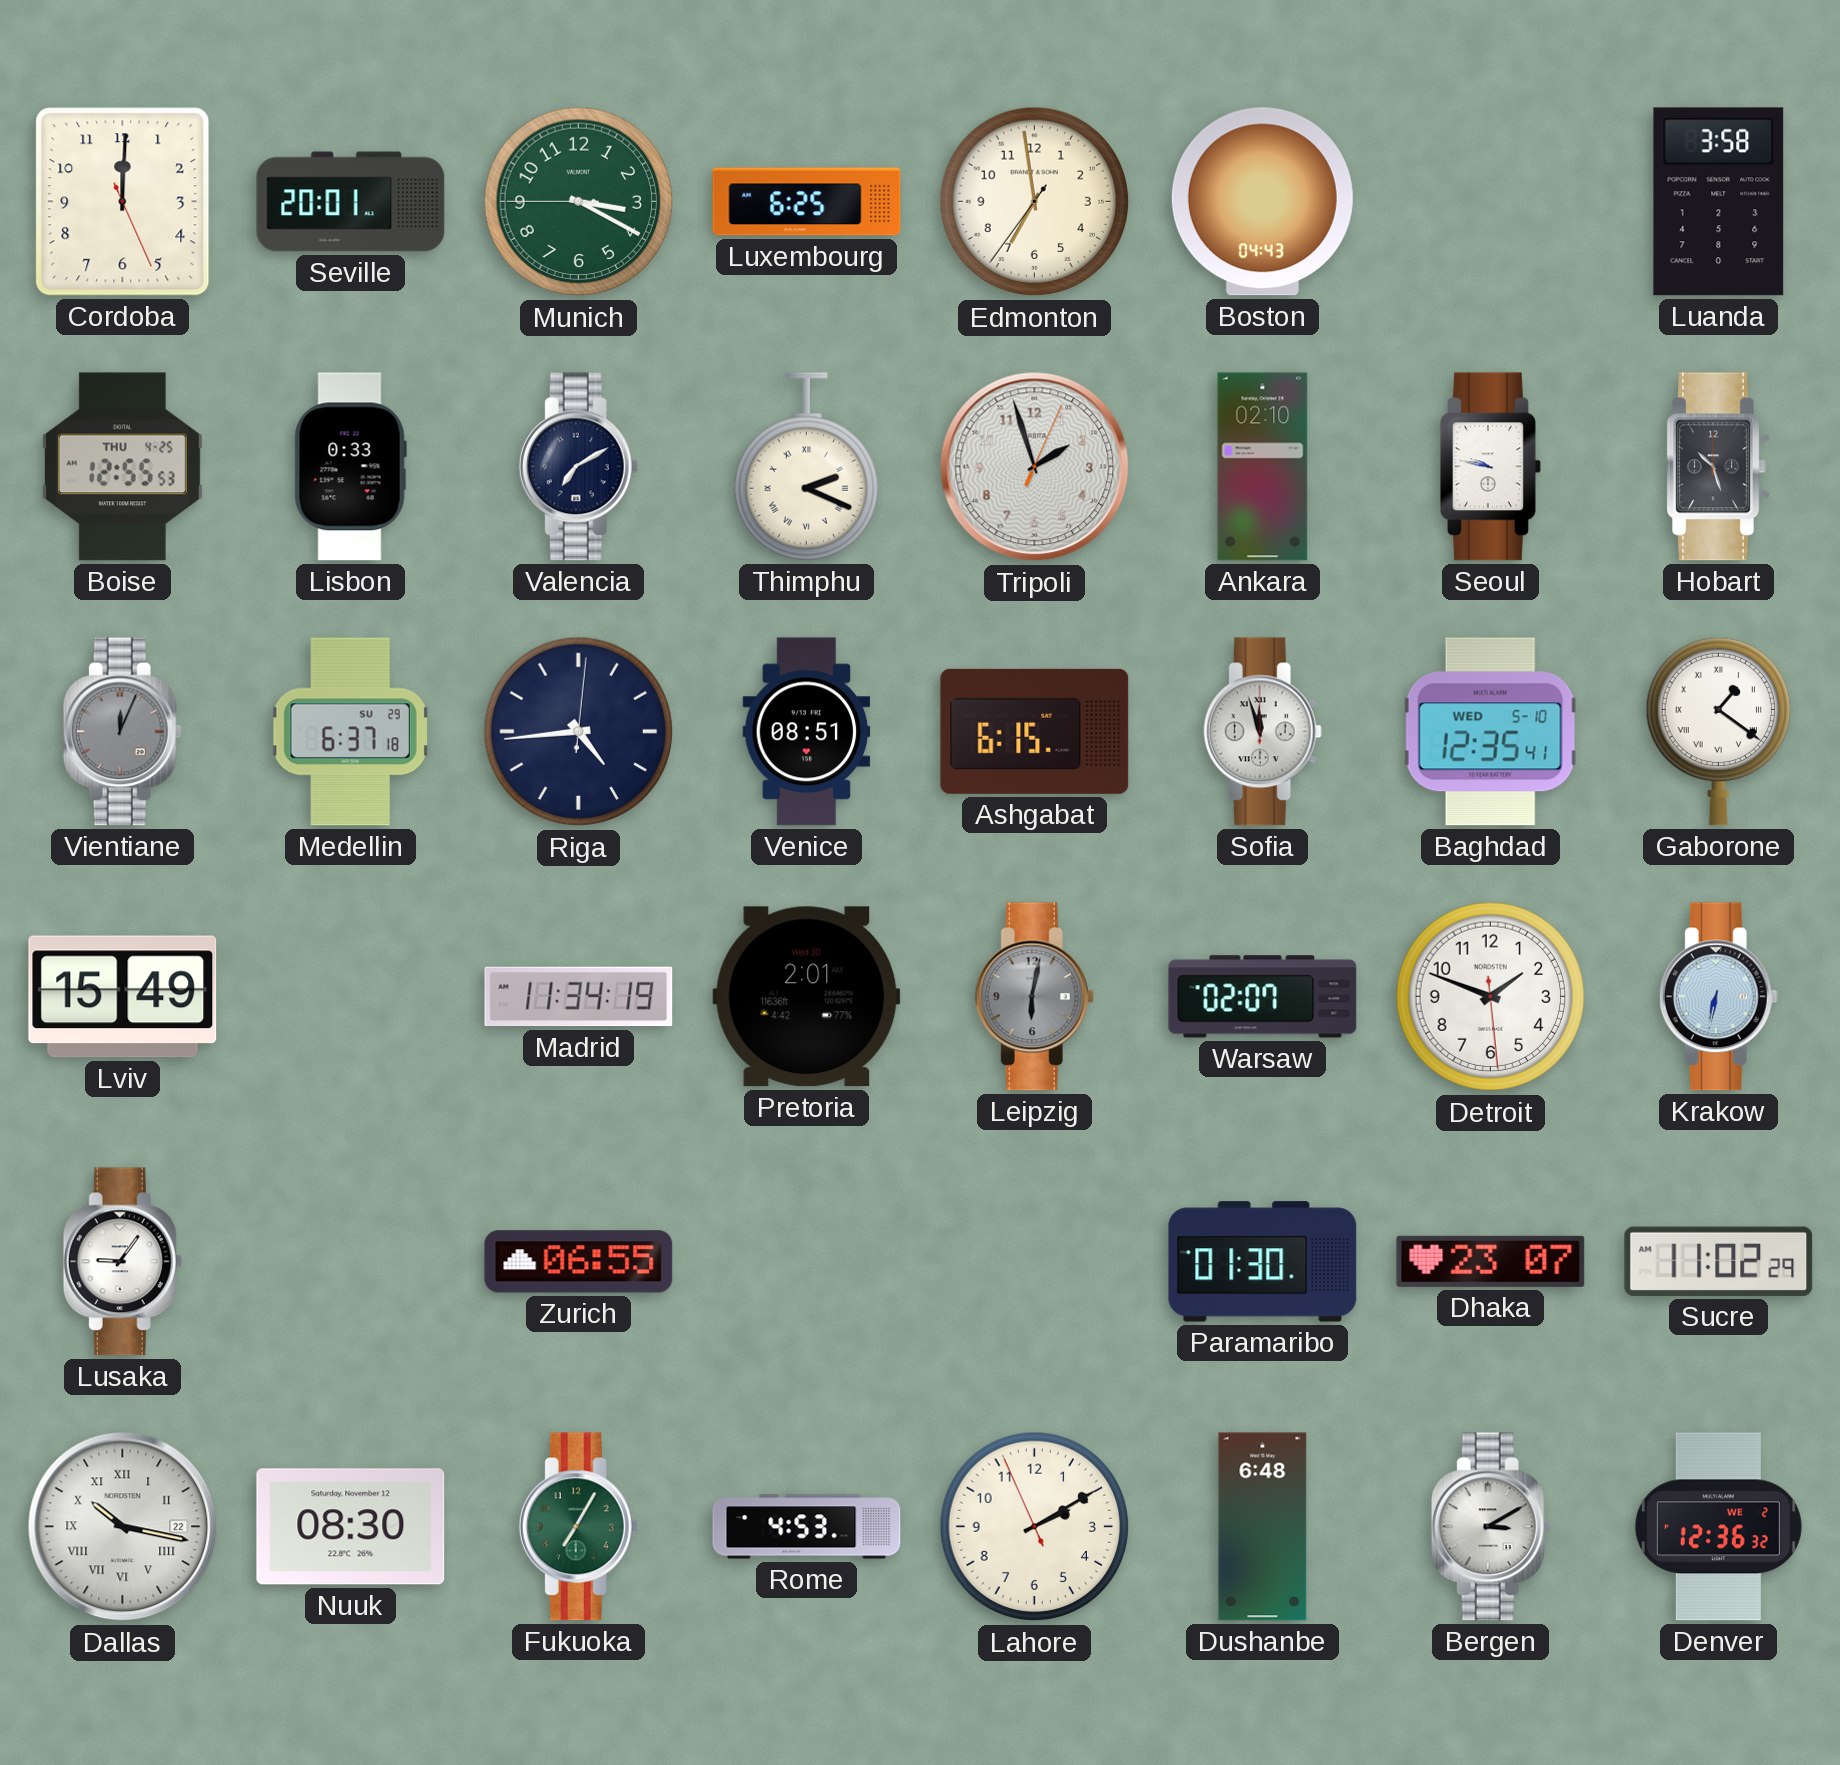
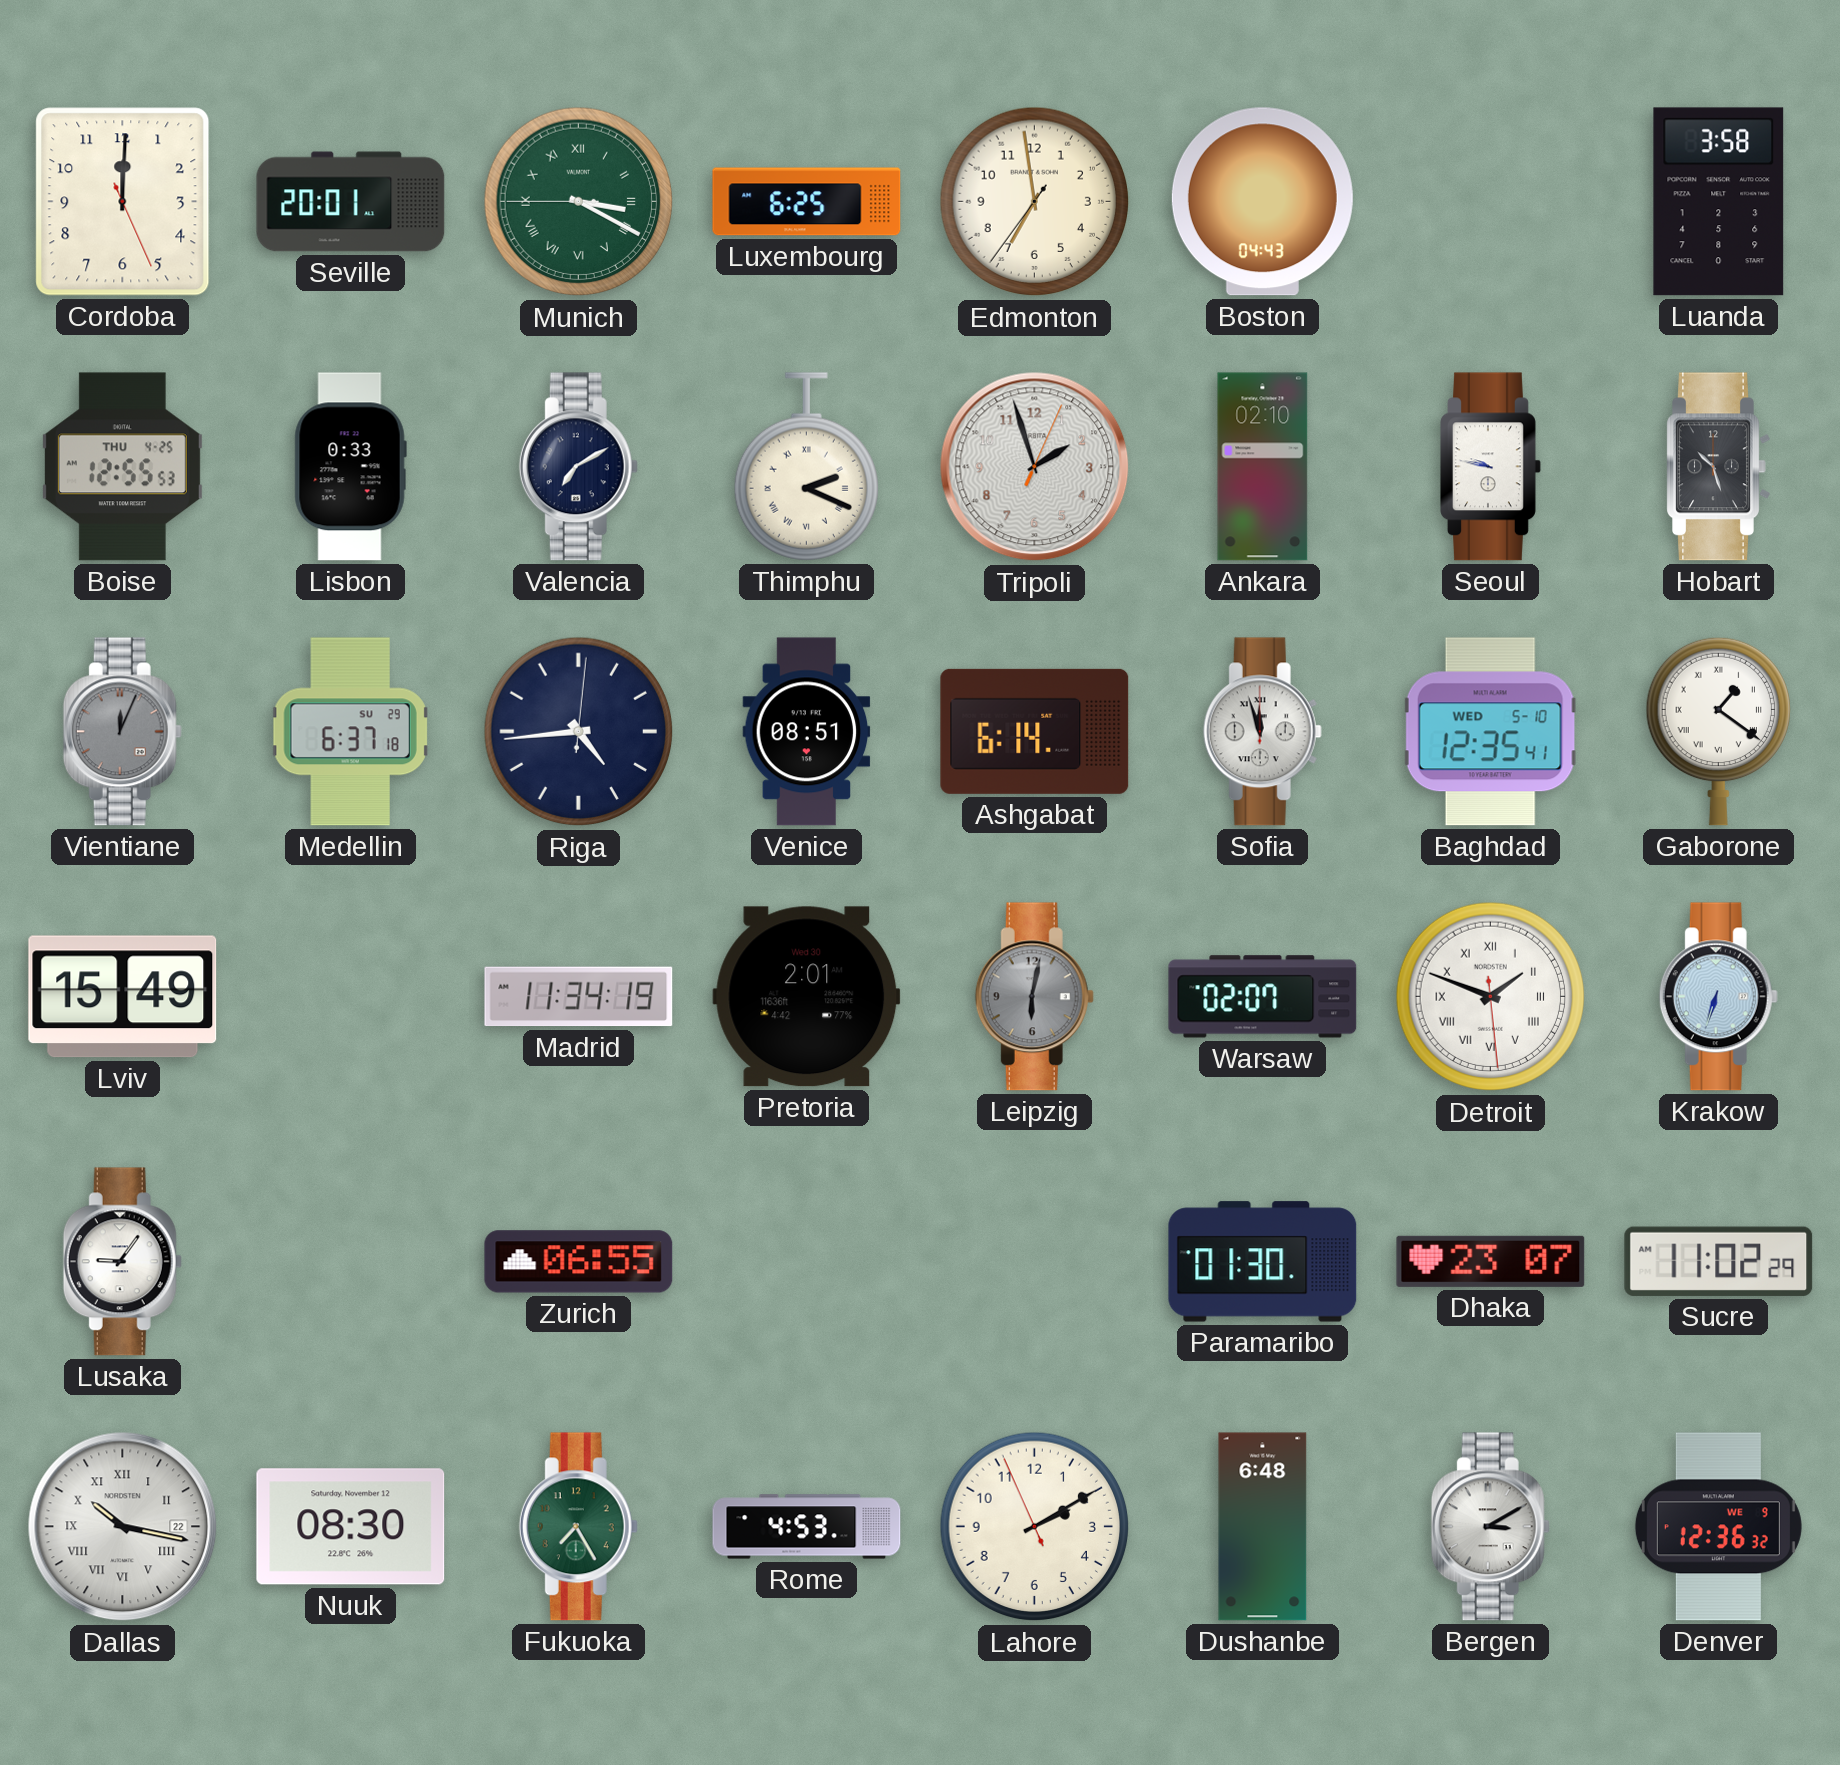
Munich numerals: Arabic -> Roman
Ashgabat: 6:15 -> 6:14
Detroit numerals: Arabic -> Roman
Krakow: 6:32 -> 6:33
Fukuoka: 7:05 -> 7:25
Denver date: WE 2 -> WE 9
